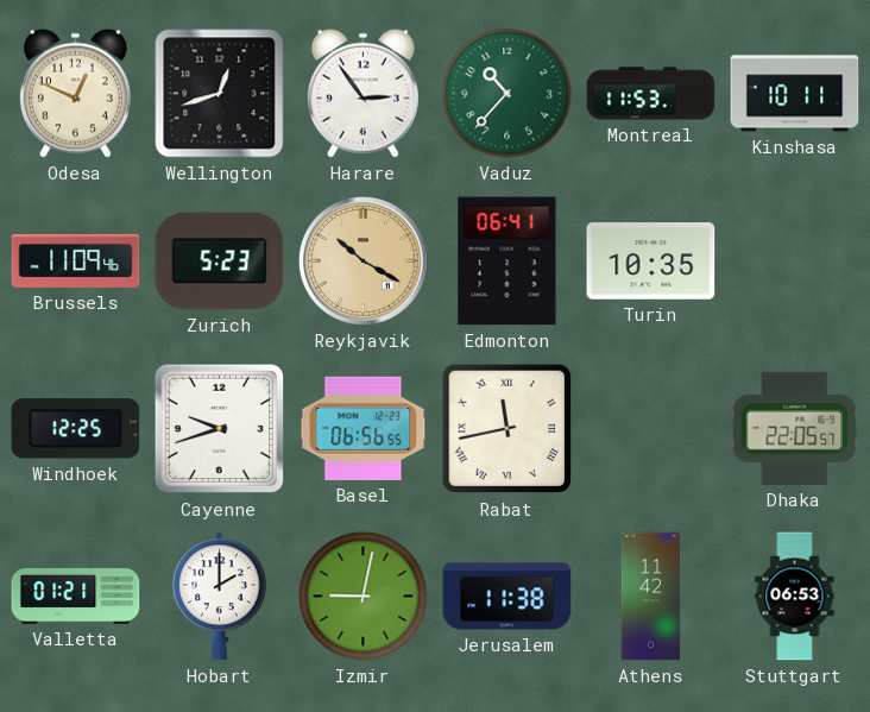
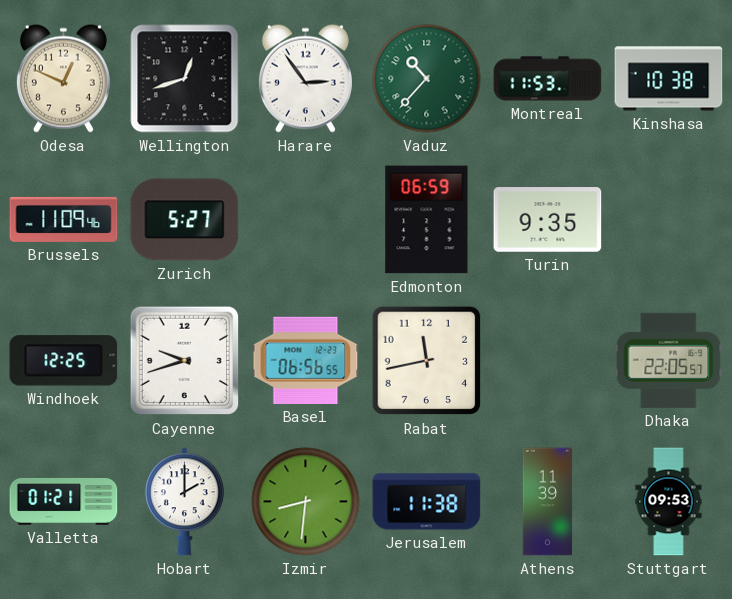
Kinshasa: 10:11 -> 10:38
Zurich: 5:23 -> 5:27
Reykjavik: 10:20 -> none
Edmonton: 06:41 -> 06:59
Turin: 10:35 -> 9:35
Rabat numerals: Roman -> Arabic
Izmir: 9:02 -> 8:31
Athens: 11:42 -> 11:39
Stuttgart: 06:53 -> 09:53
